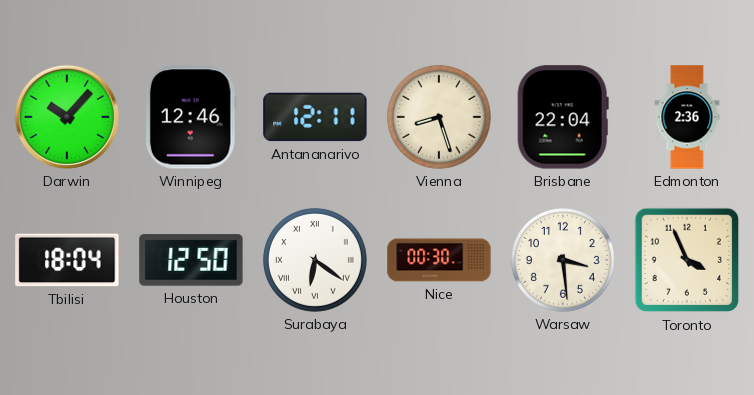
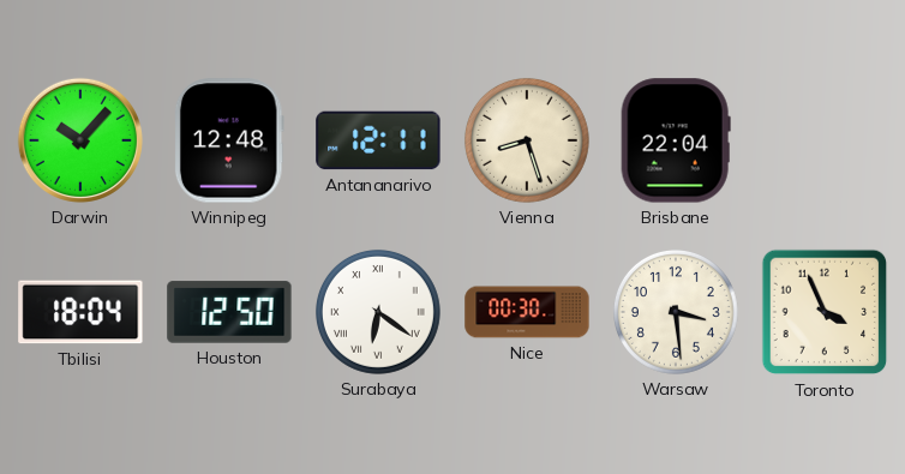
Winnipeg: 12:46 -> 12:48
Edmonton: 2:36 -> none
